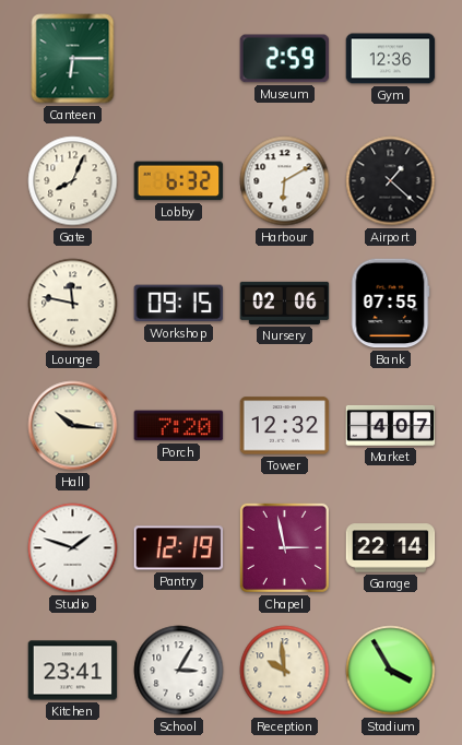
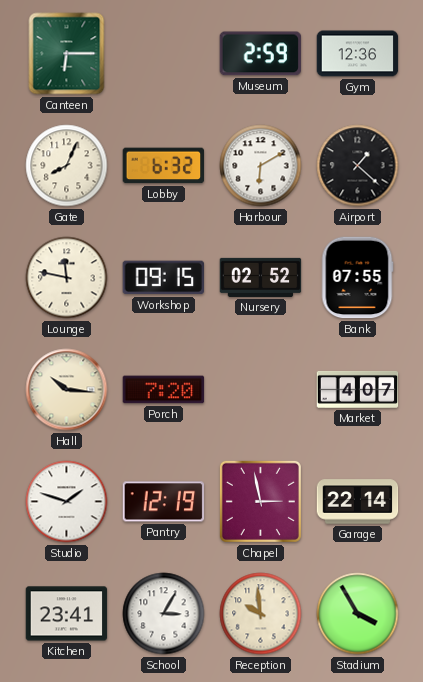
Nursery: 02:06 -> 02:52
Tower: 12:32 -> none
